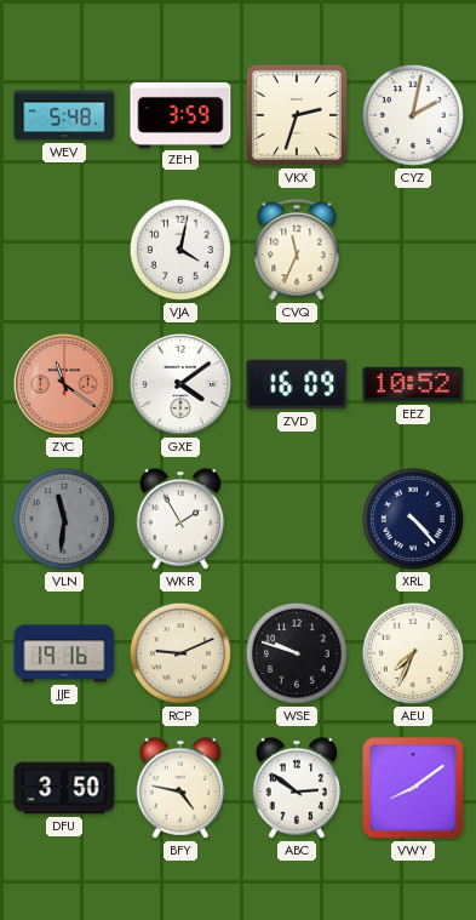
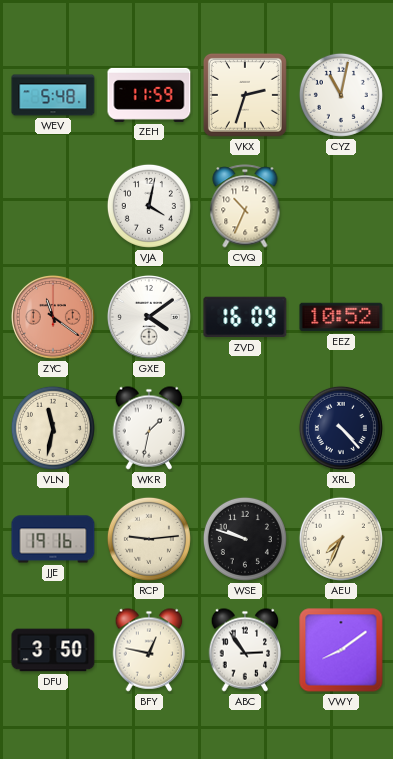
ZEH: 3:59 -> 11:59
CYZ: 2:02 -> 11:02
CVQ: 11:34 -> 10:34
VLN: 11:31 -> 11:32
VLN dial: grey -> cream
WKR: 1:55 -> 1:32
RCP: 9:11 -> 9:14
BFY: 4:47 -> 12:47
ABC: 2:51 -> 2:54
